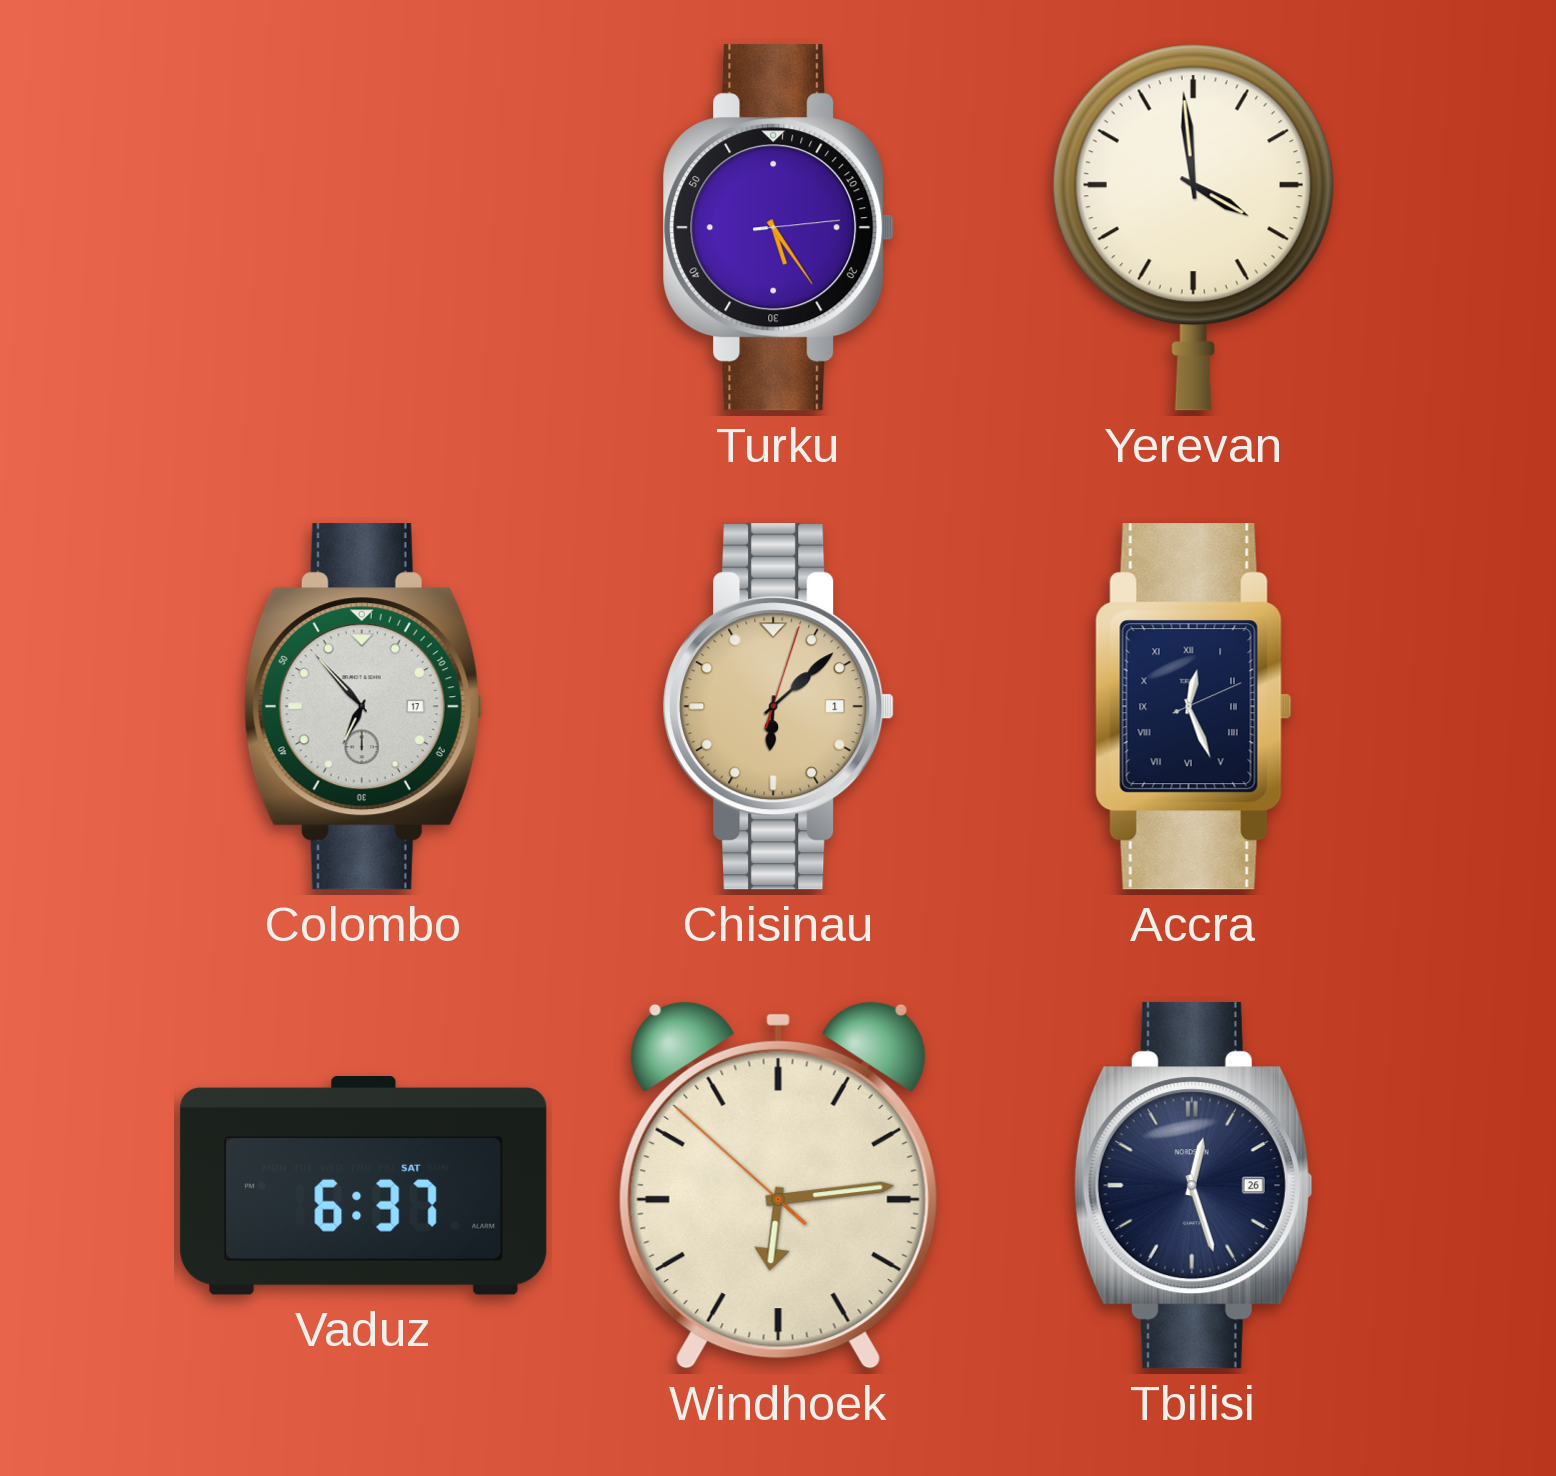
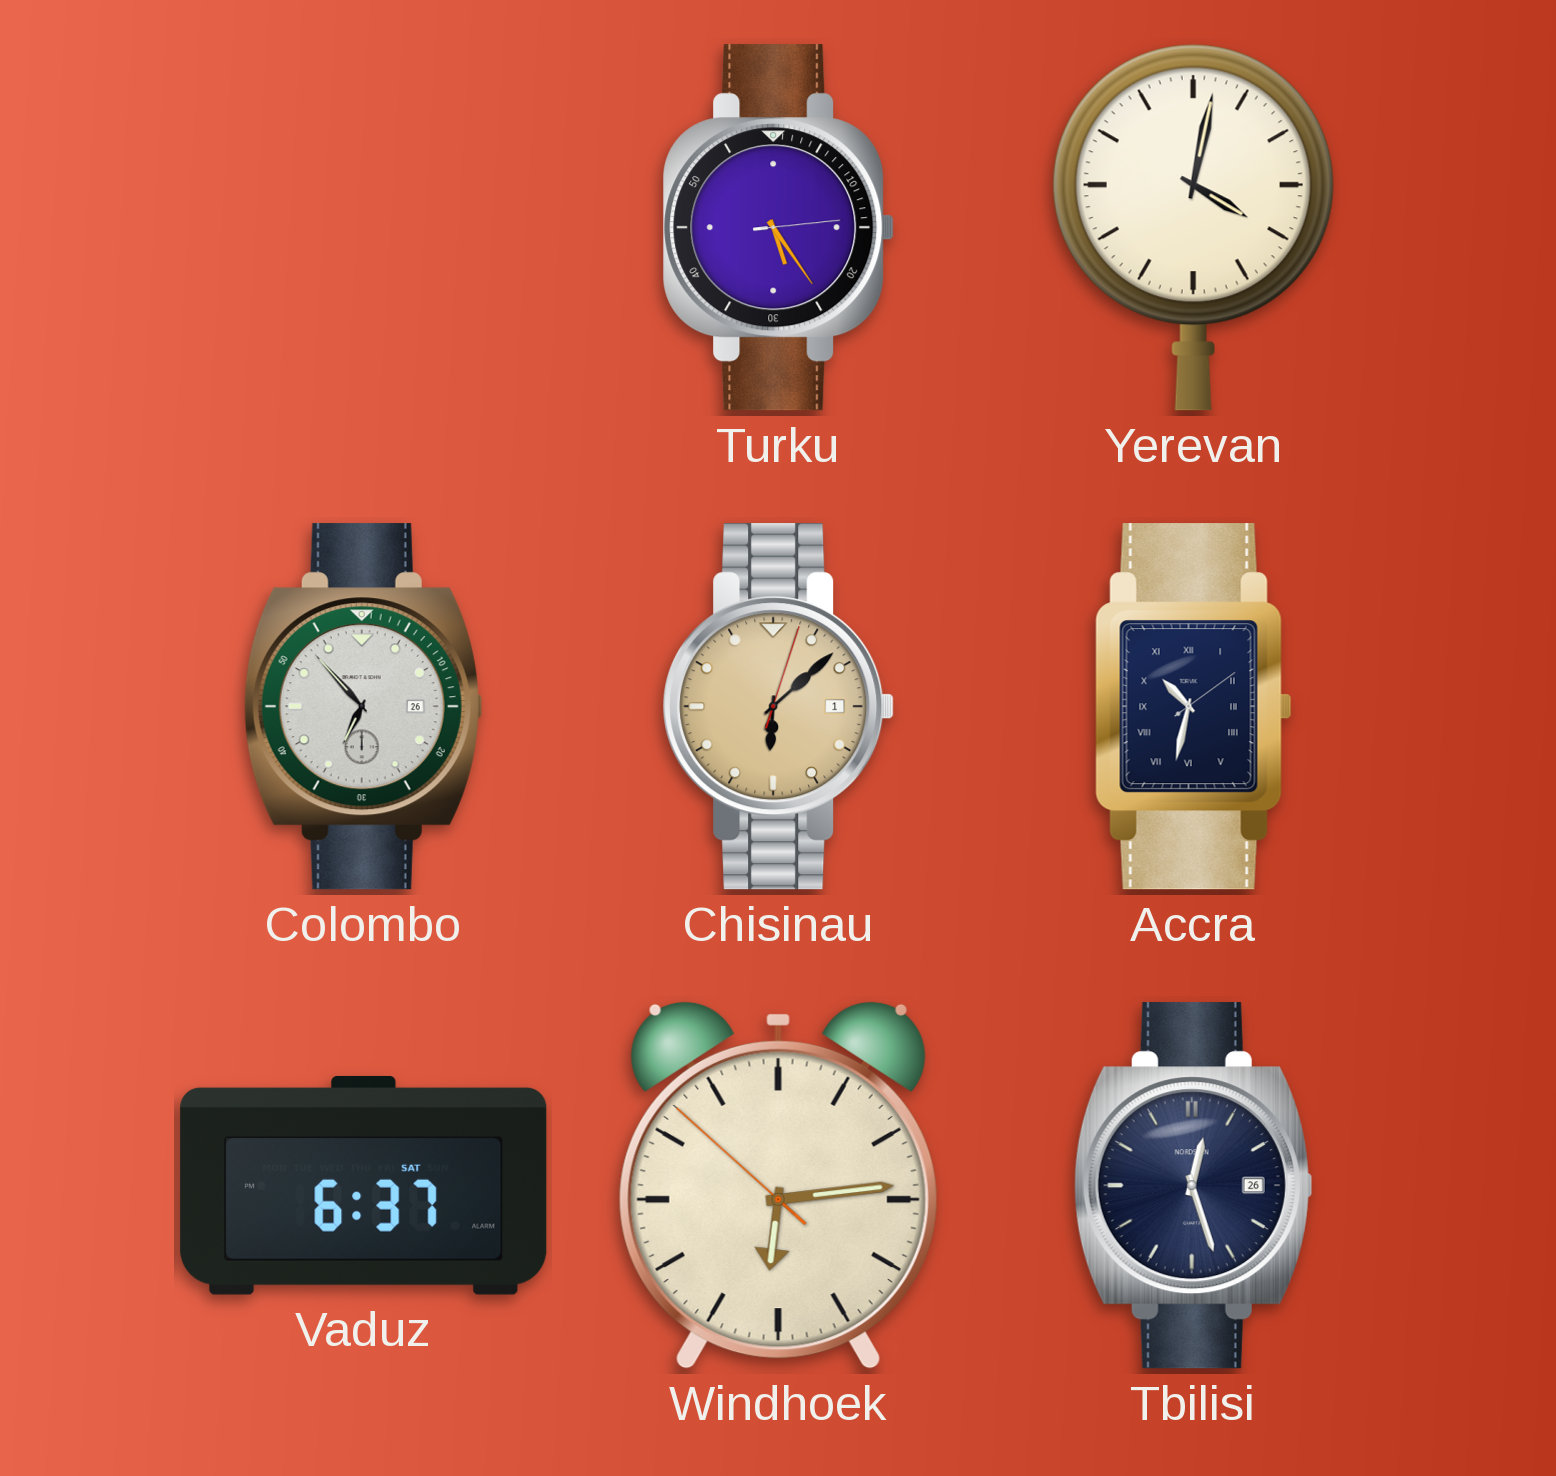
Yerevan: 3:59 -> 4:02
Colombo date: 17 -> 26
Accra: 12:26 -> 10:32
